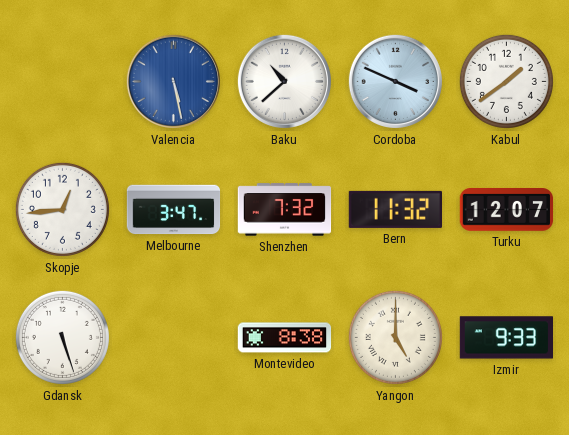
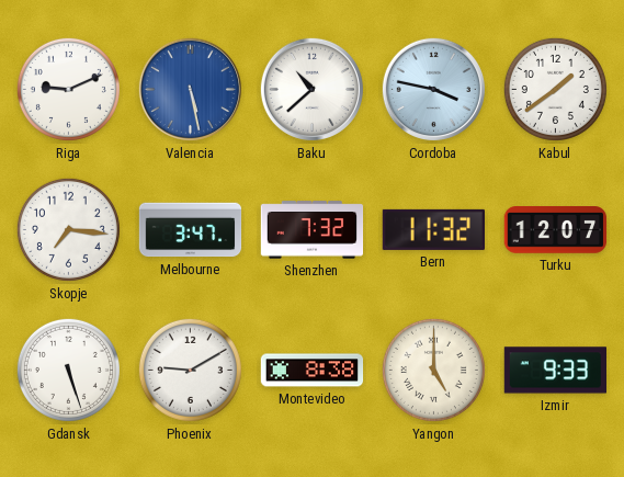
Riga: none -> 9:11
Cordoba: 3:49 -> 3:47
Skopje: 12:44 -> 7:16
Phoenix: none -> 9:10
